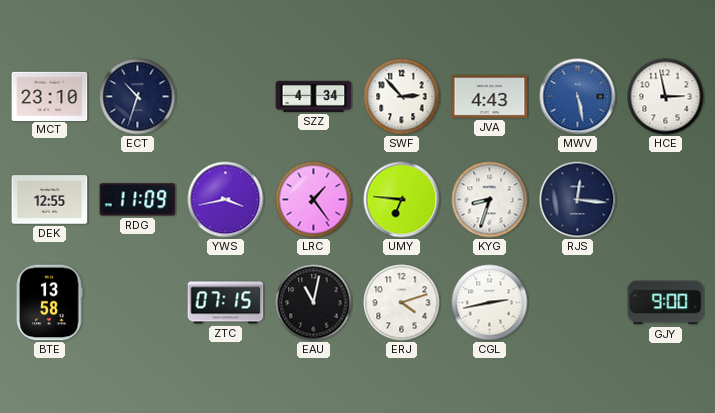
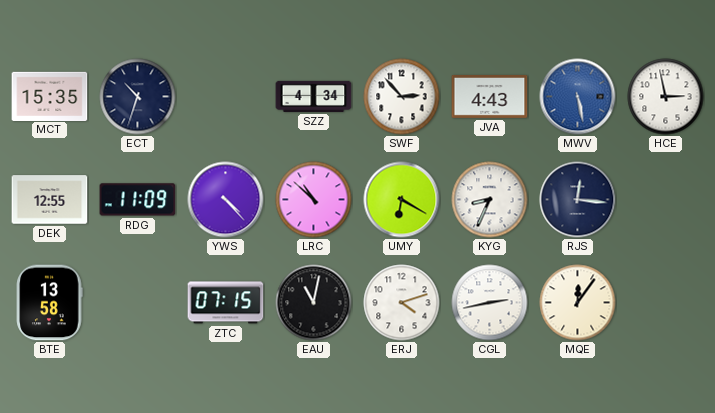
MCT: 23:10 -> 15:35
YWS: 3:43 -> 4:23
LRC: 1:24 -> 10:52
UMY: 6:46 -> 6:20
KYG: 8:33 -> 8:34
MQE: none -> 12:06
GJY: 9:00 -> none
